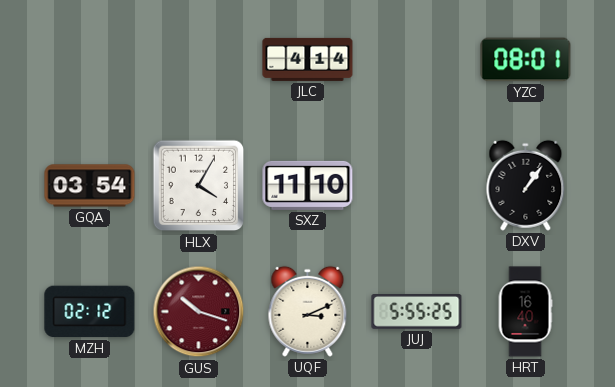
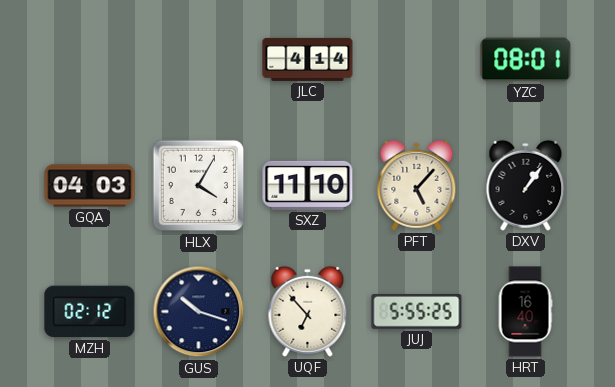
GQA: 03:54 -> 04:03
PFT: none -> 5:07
GUS dial: burgundy -> navy
UQF: 3:11 -> 6:53
